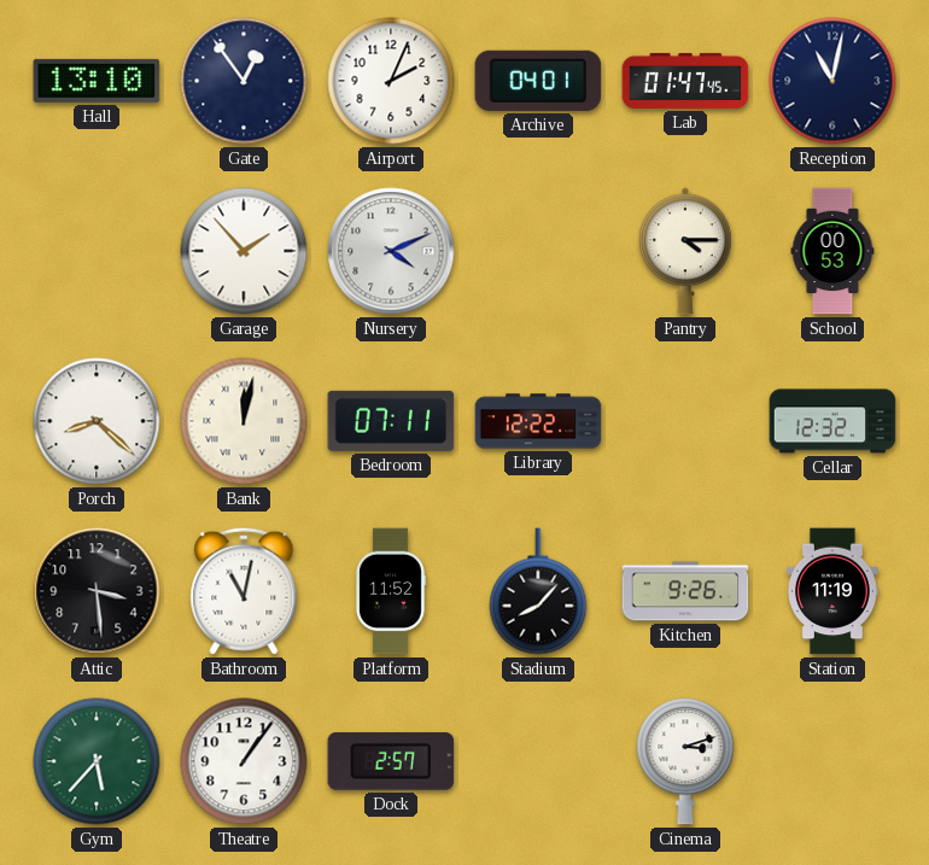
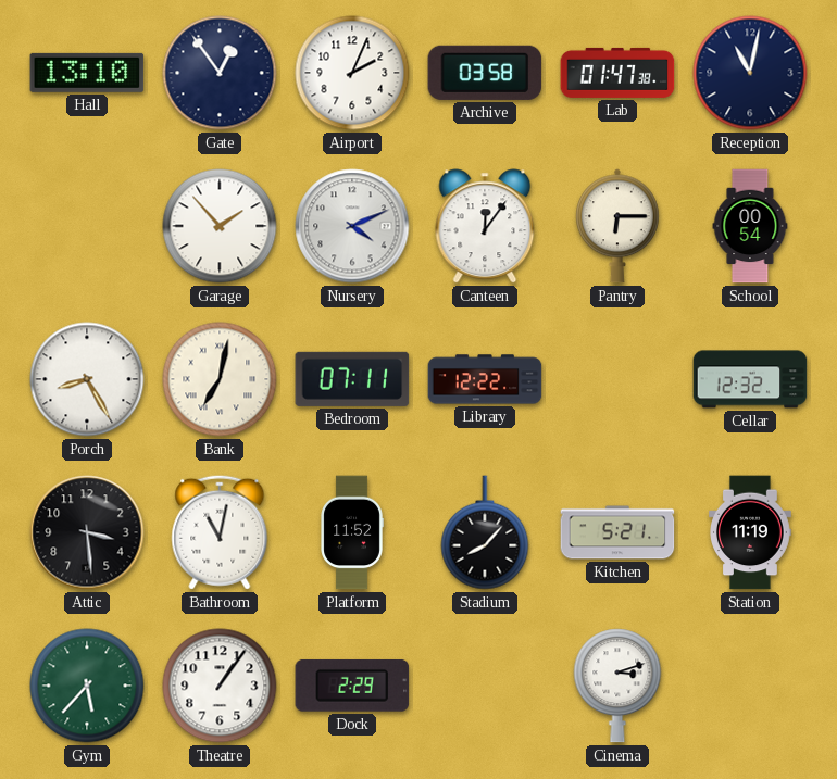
Archive: 04:01 -> 03:58
Lab: 01:47:45 -> 01:47:38
Canteen: none -> 12:06
Pantry: 4:15 -> 6:15
School: 00:53 -> 00:54
Porch: 8:22 -> 8:25
Bank: 12:02 -> 7:02
Kitchen: 9:26 -> 5:21
Dock: 2:57 -> 2:29
